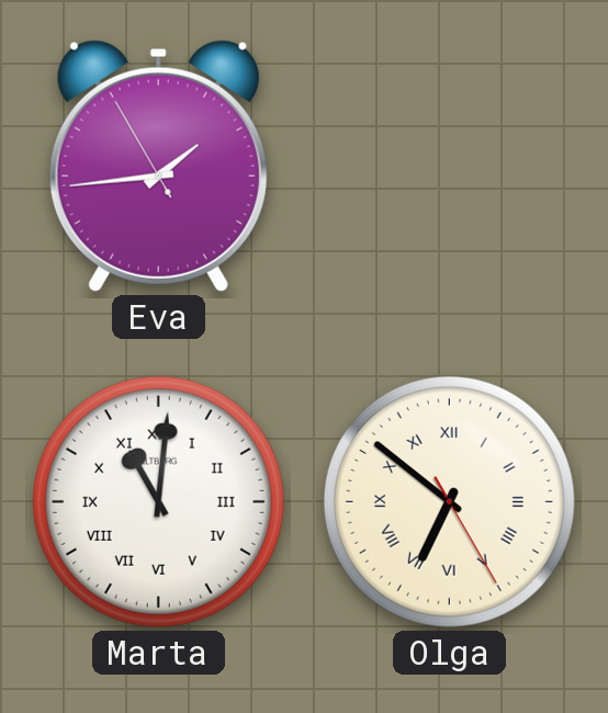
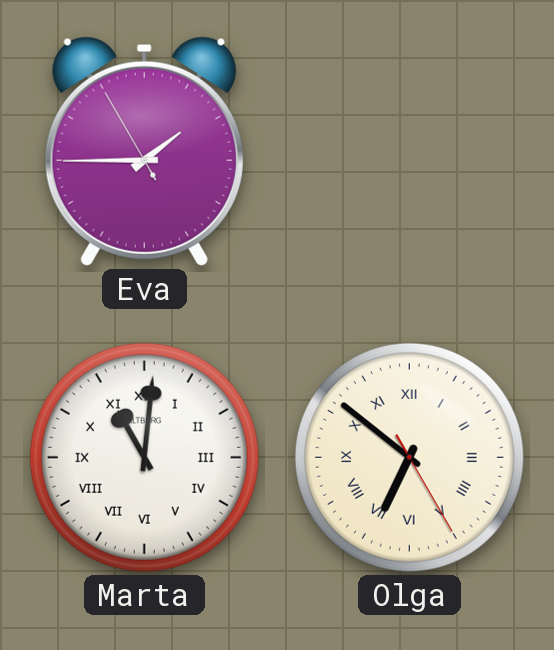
Eva: 1:43 -> 1:44
